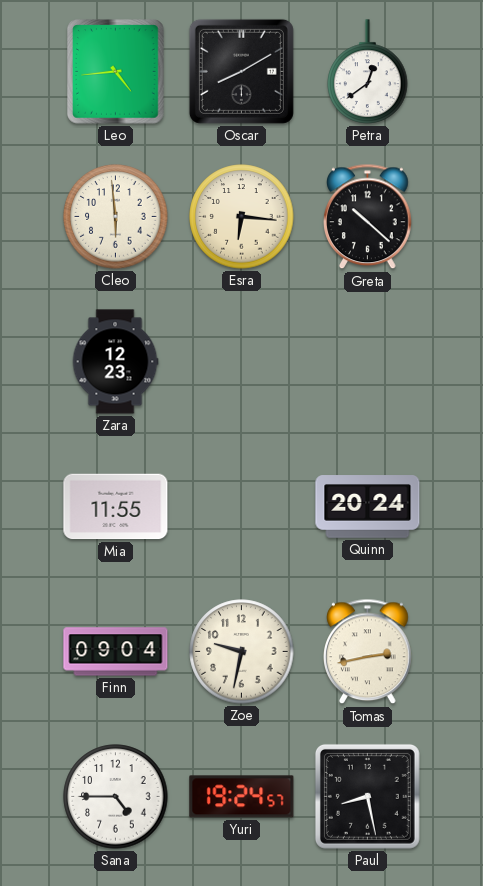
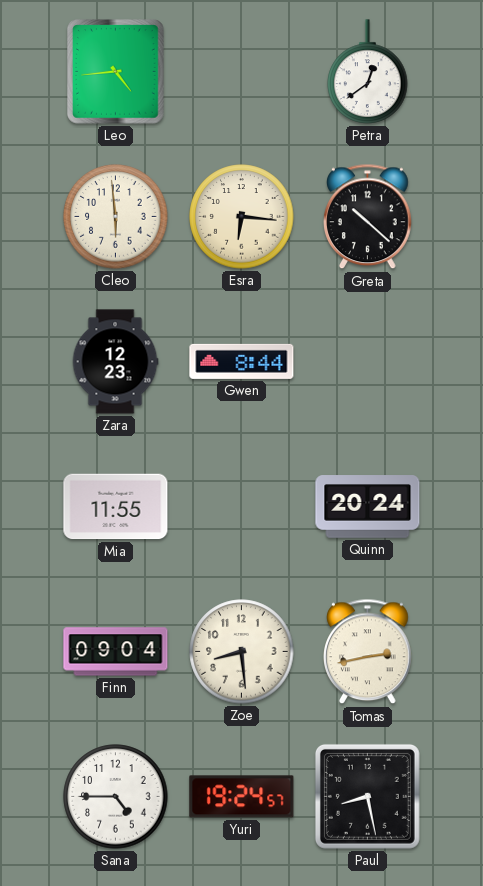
Oscar: 8:10 -> none
Gwen: none -> 8:44
Zoe: 9:32 -> 8:29
